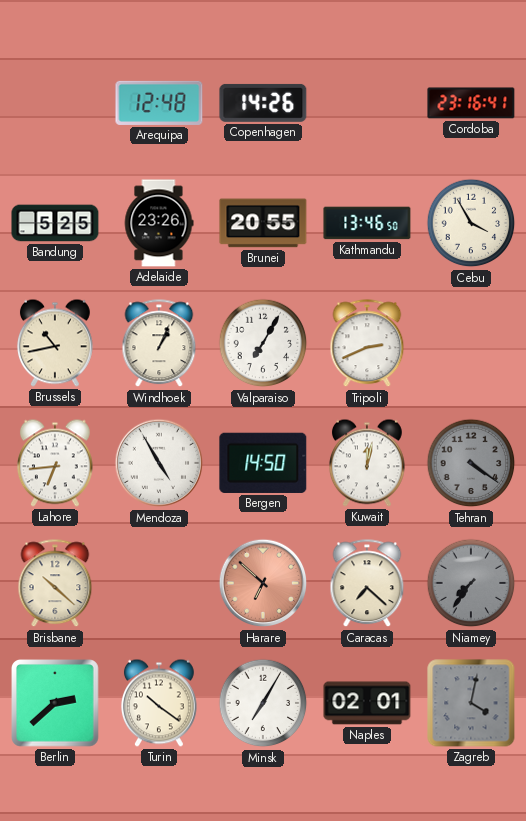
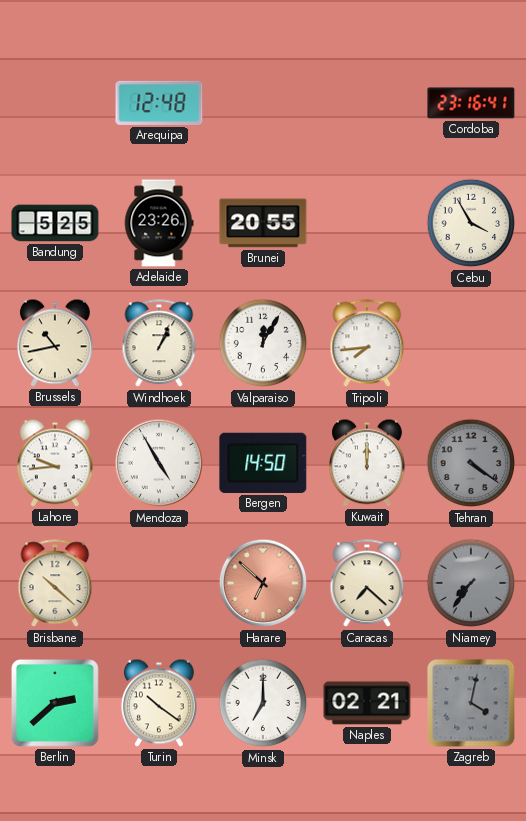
Copenhagen: 14:26 -> none
Kathmandu: 13:46 -> none
Valparaiso: 7:05 -> 12:05
Tripoli: 2:41 -> 7:44
Lahore: 6:44 -> 9:44
Kuwait: 12:02 -> 12:00
Minsk: 7:05 -> 7:00
Naples: 02:01 -> 02:21
